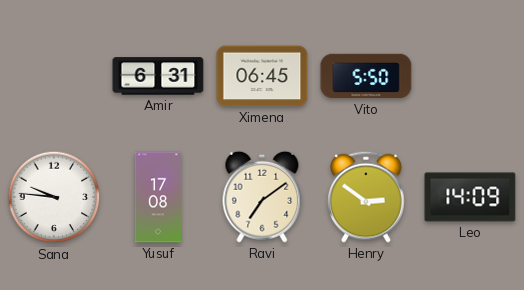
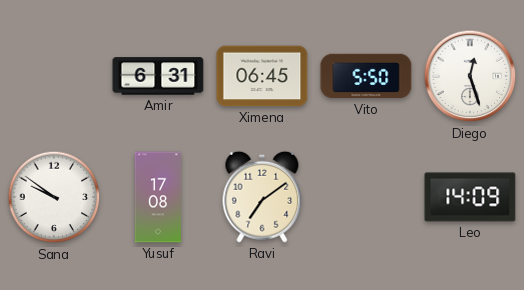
Diego: none -> 12:27
Sana: 9:46 -> 9:51
Henry: 2:51 -> none
